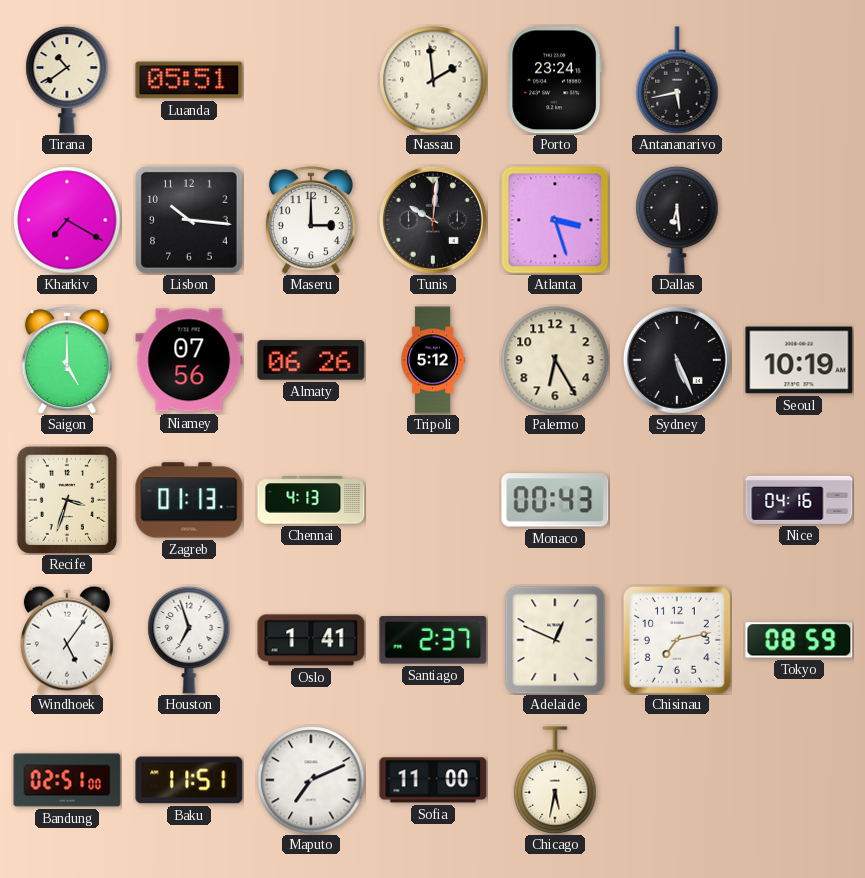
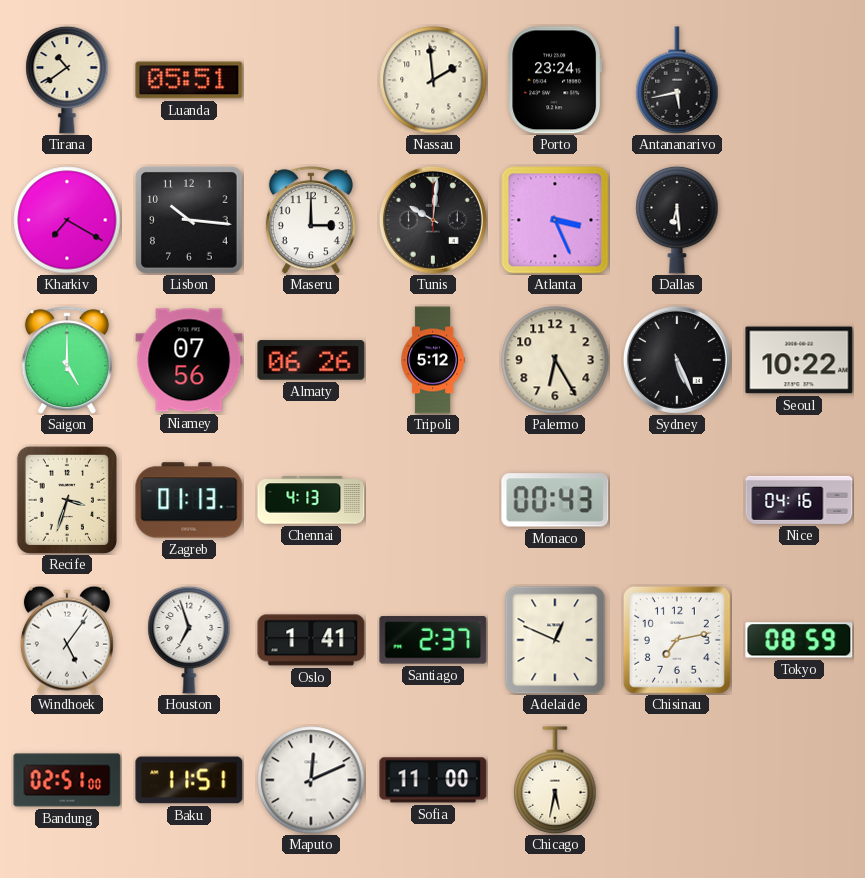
Atlanta: 3:27 -> 3:26
Seoul: 10:19 -> 10:22
Maputo: 7:11 -> 12:11
